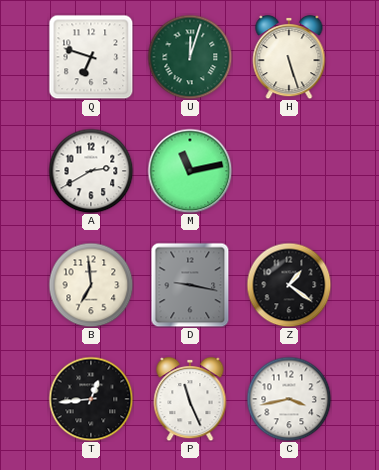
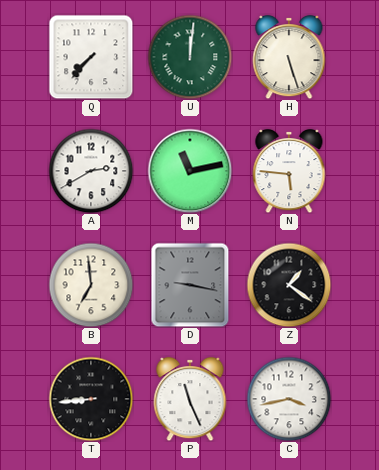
Q: 6:48 -> 7:37
U: 12:03 -> 12:01
N: none -> 5:46
T: 12:44 -> 8:44
